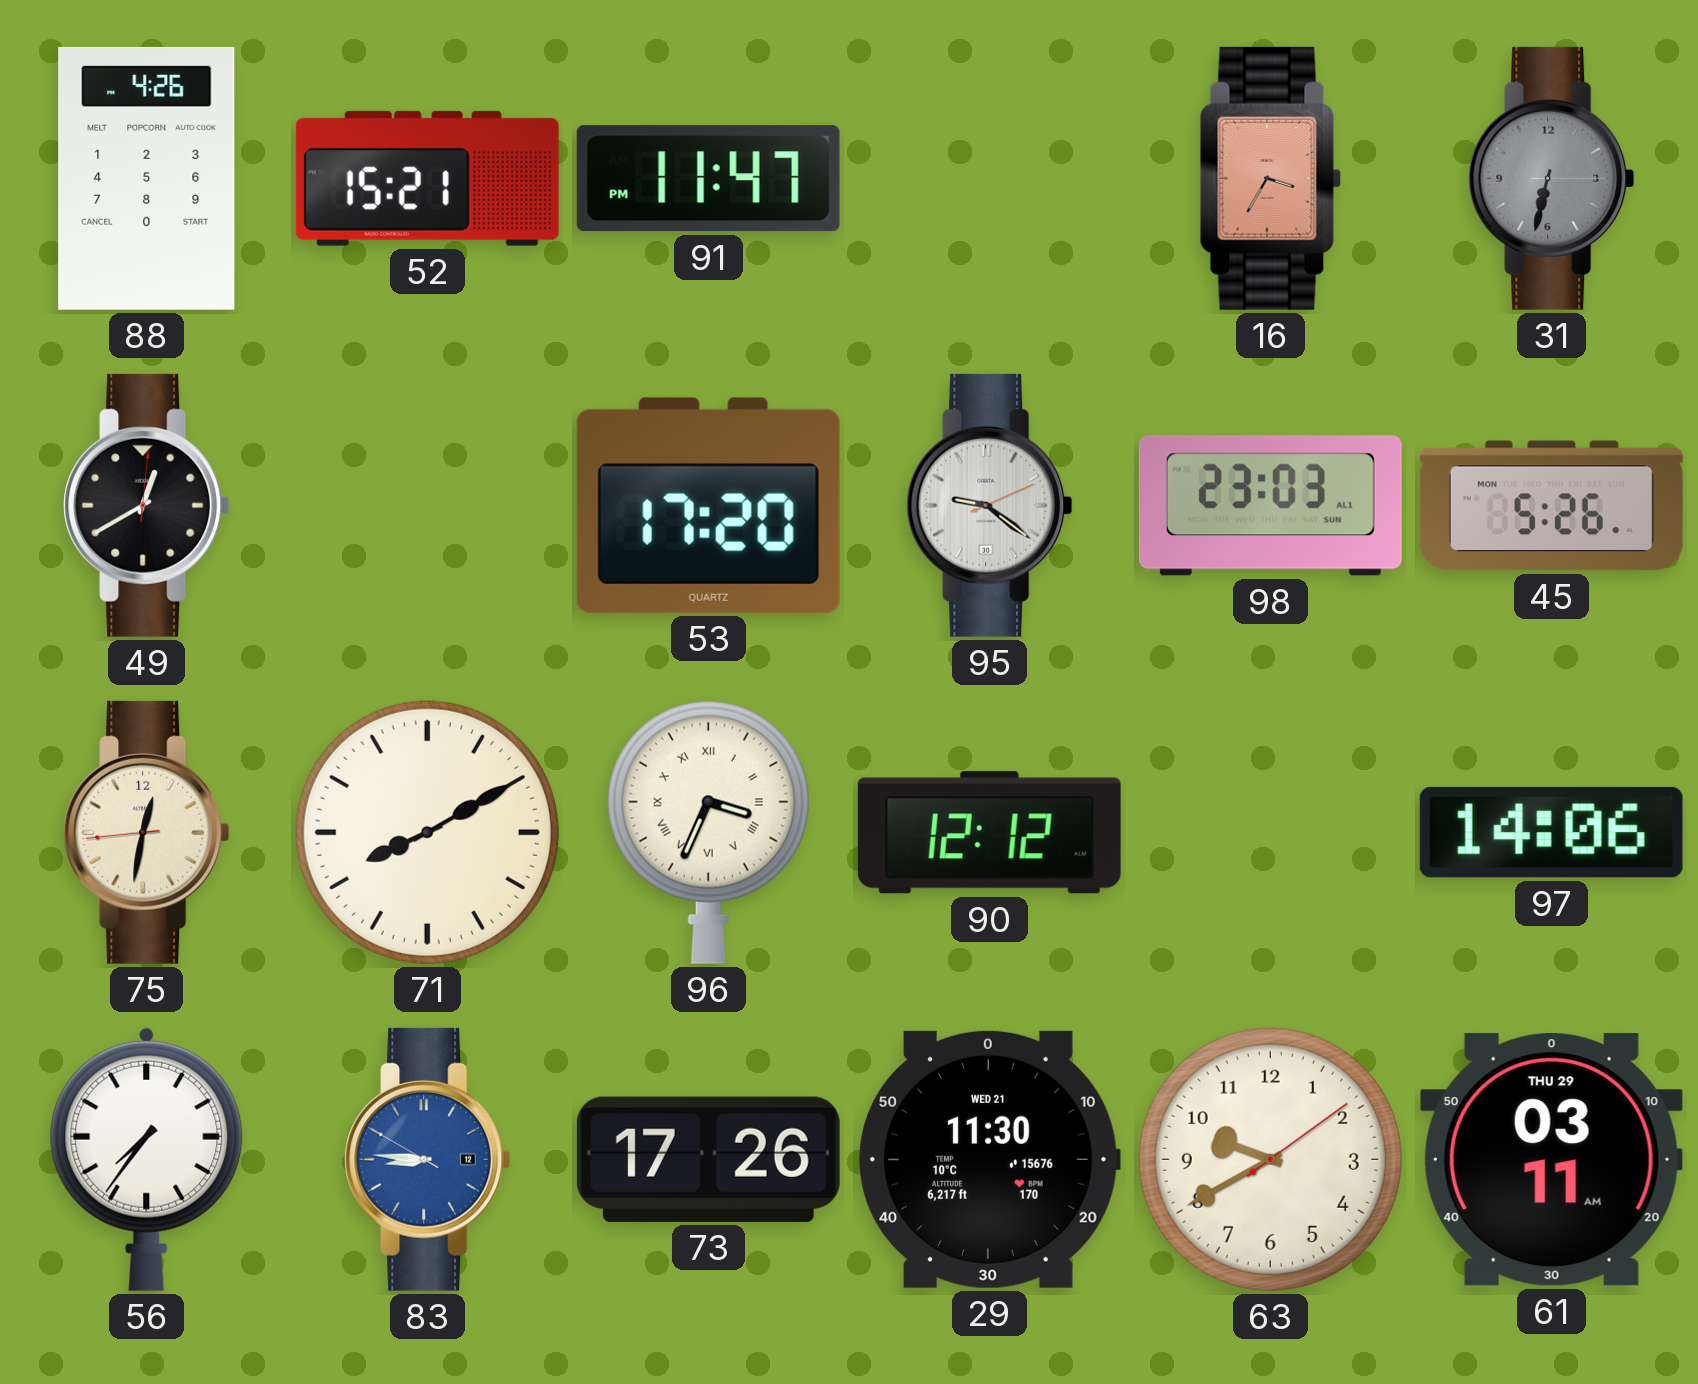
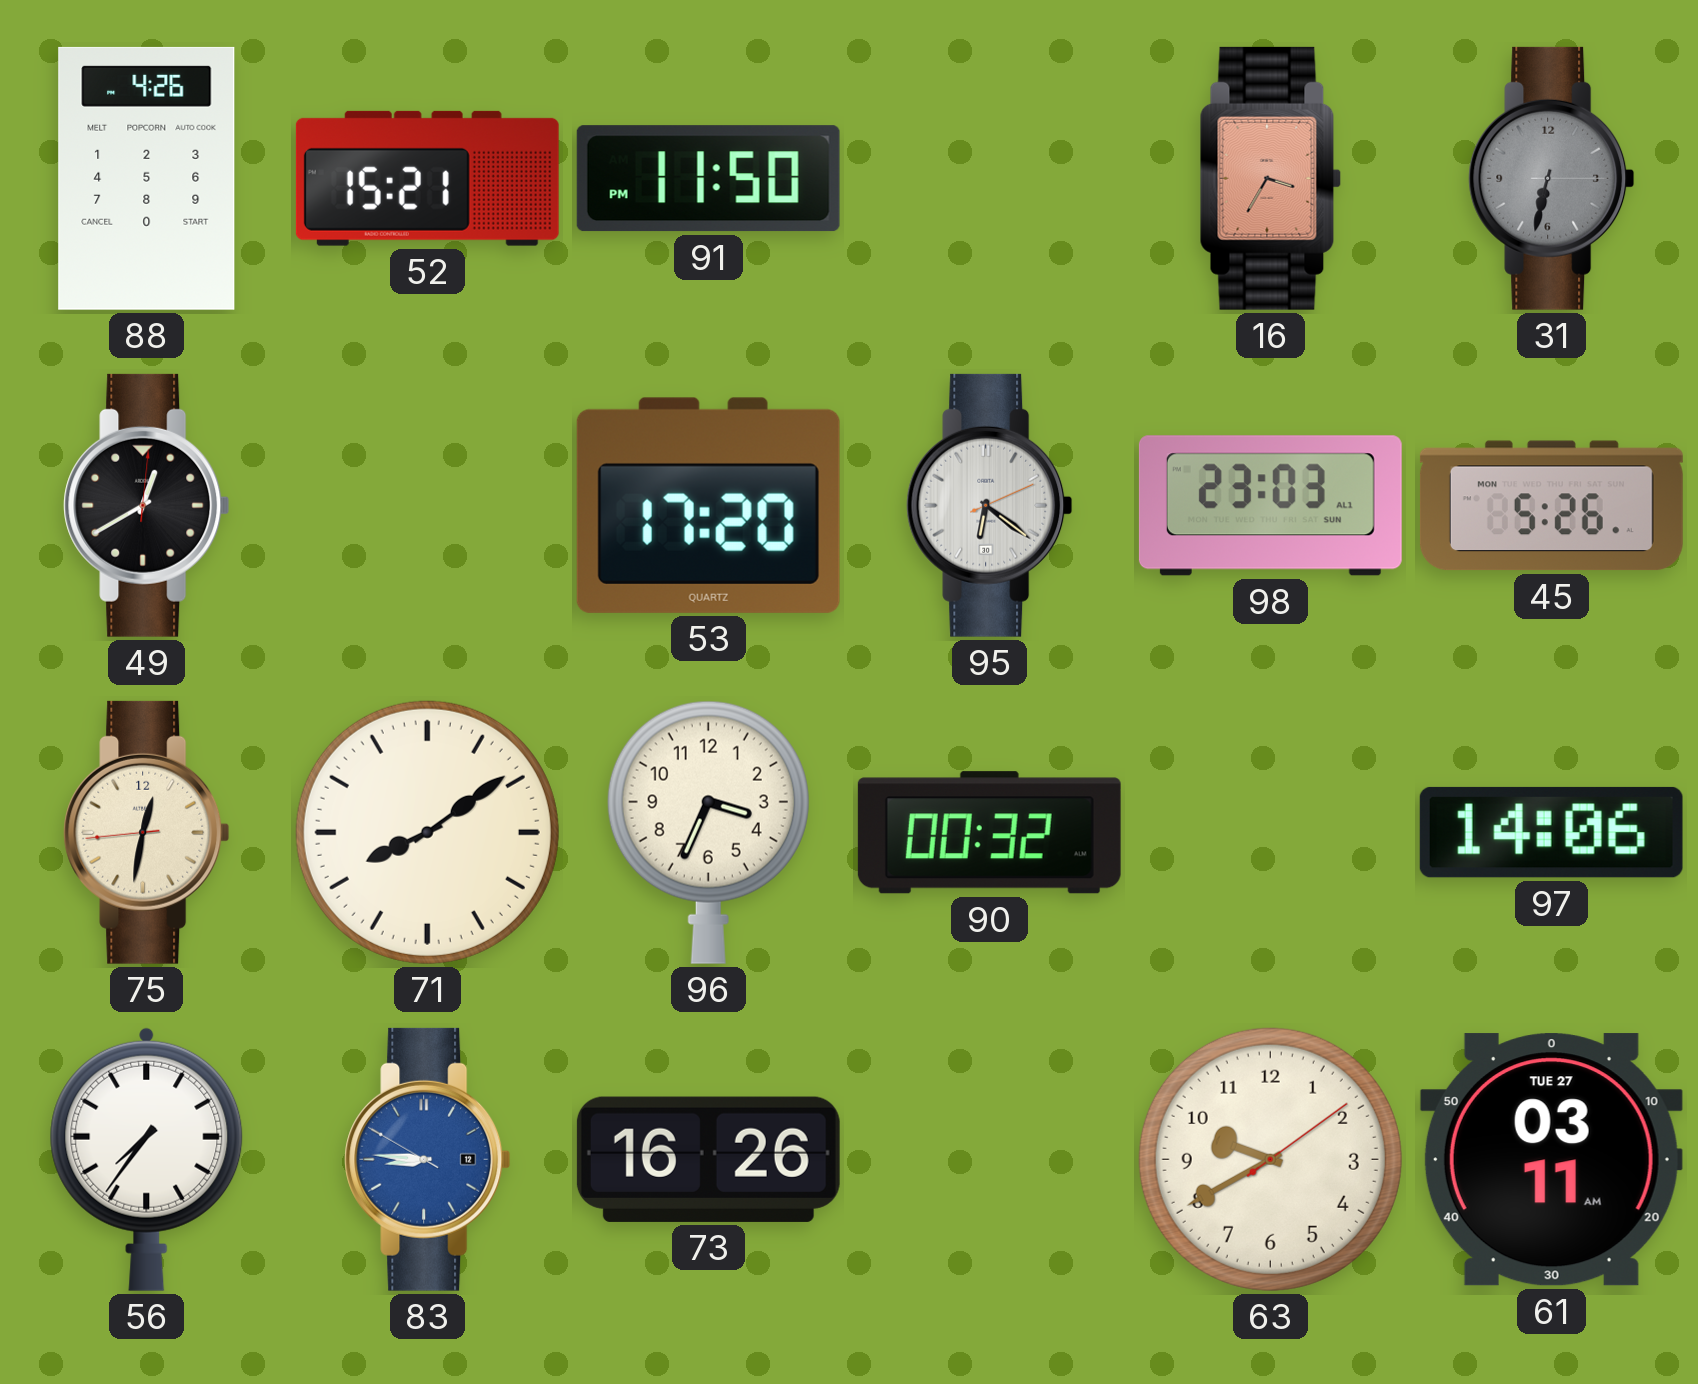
91: 11:47 -> 11:50
95: 9:21 -> 6:21
71: 8:10 -> 8:09
96 numerals: Roman -> Arabic
90: 12:12 -> 00:32
73: 17:26 -> 16:26
29: 11:30 -> none
61 date: THU 29 -> TUE 27
